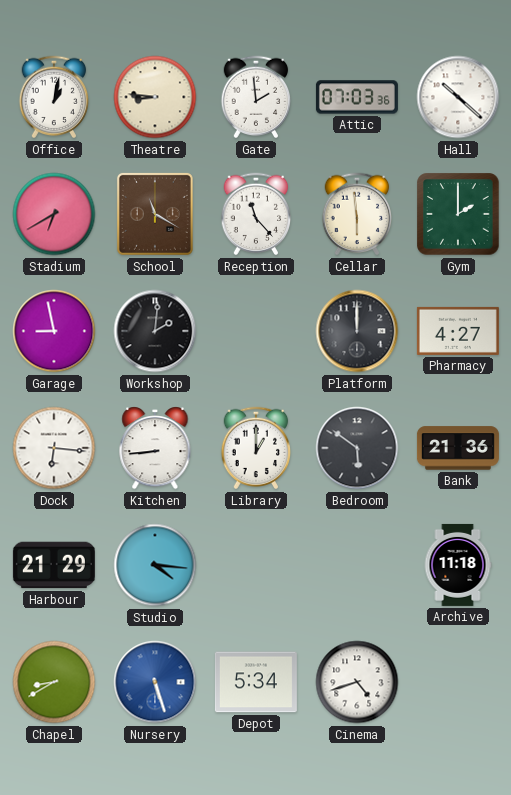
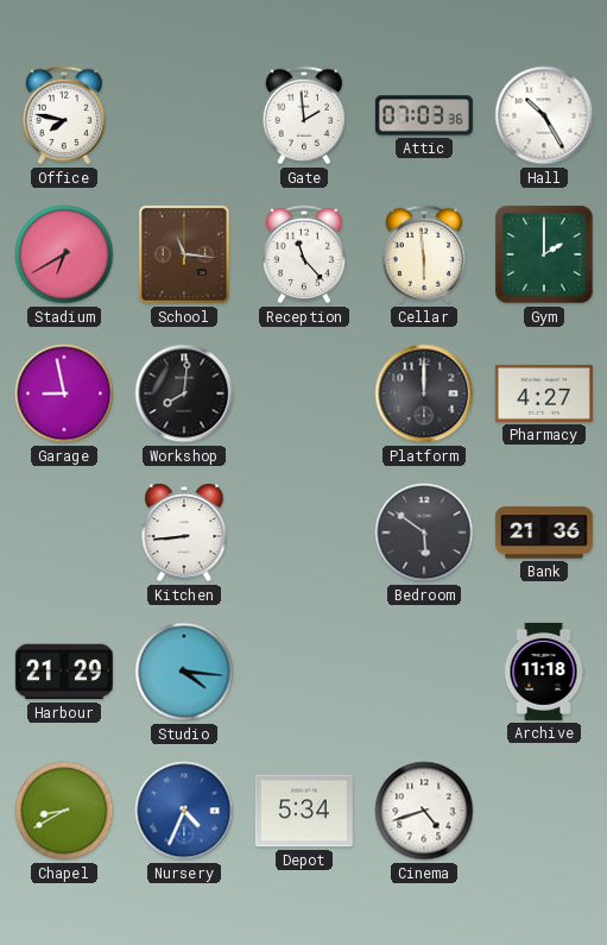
Office: 1:02 -> 7:47
Theatre: 8:46 -> none
Hall: 10:22 -> 10:25
School: 11:20 -> 11:16
Workshop: 2:01 -> 8:01
Dock: 6:16 -> none
Library: 1:00 -> none
Nursery: 5:27 -> 4:34
